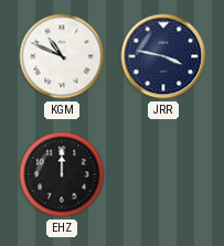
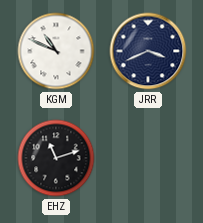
JRR: 3:47 -> 3:41
EHZ: 12:00 -> 11:12
